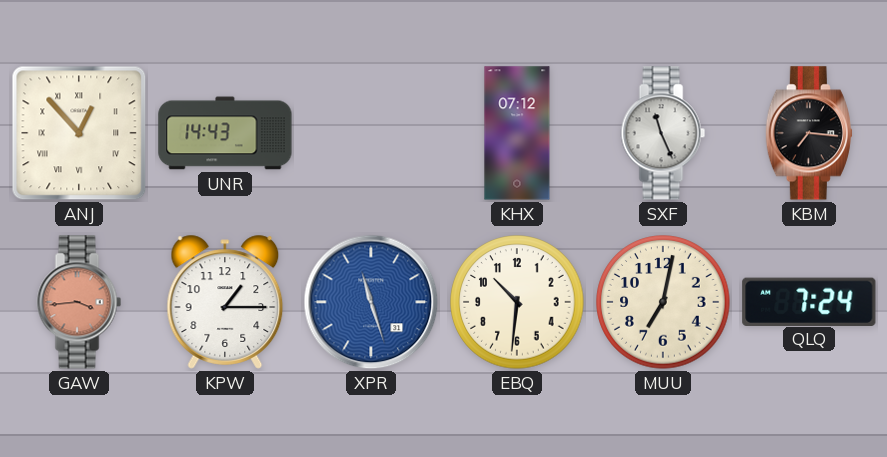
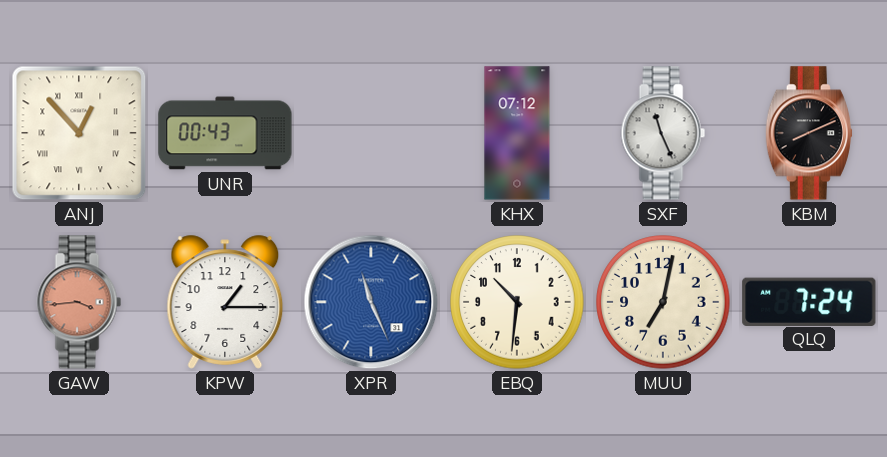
UNR: 14:43 -> 00:43
KBM: 7:16 -> 8:11
XPR: 11:27 -> 11:26
